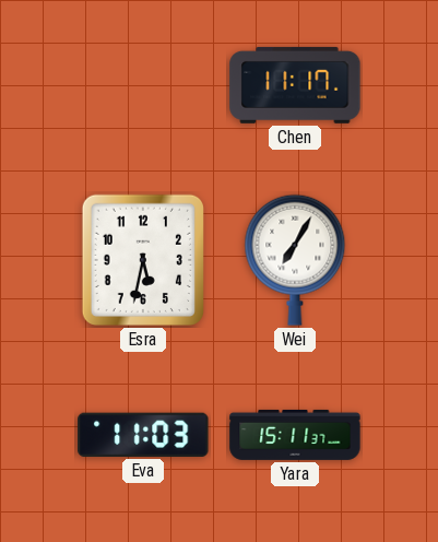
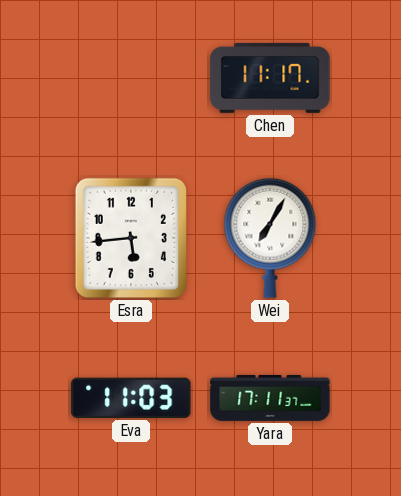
Esra: 5:32 -> 5:44
Yara: 15:11 -> 17:11
